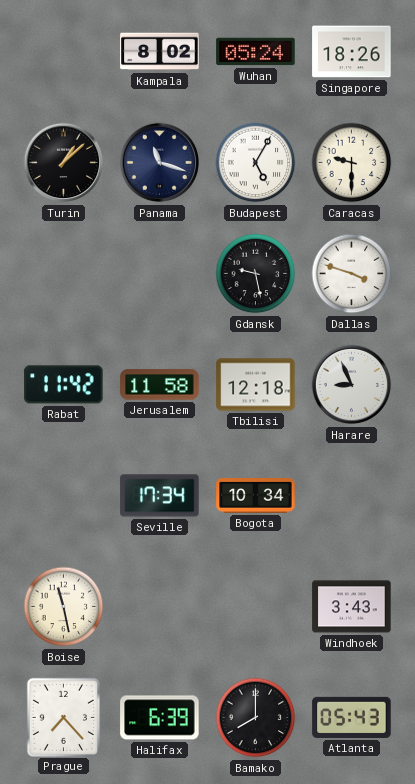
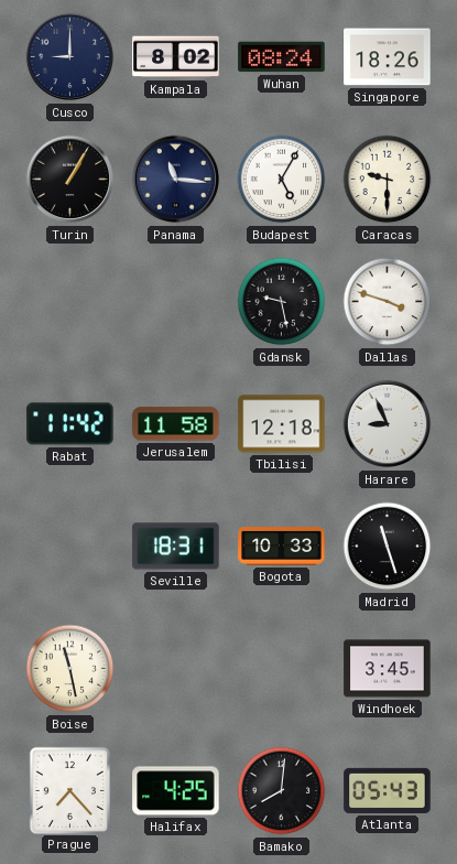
Cusco: none -> 9:00
Wuhan: 05:24 -> 08:24
Turin: 1:08 -> 1:05
Panama: 11:18 -> 11:16
Seville: 17:34 -> 18:31
Bogota: 10:34 -> 10:33
Madrid: none -> 11:27
Windhoek: 3:43 -> 3:45
Halifax: 6:39 -> 4:25
Bamako: 8:00 -> 8:01
